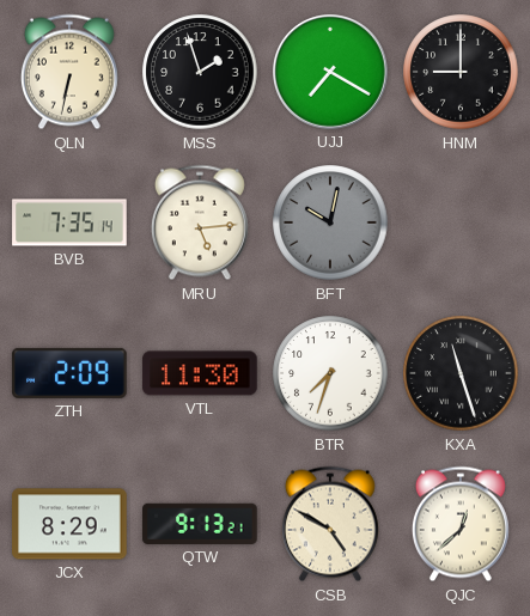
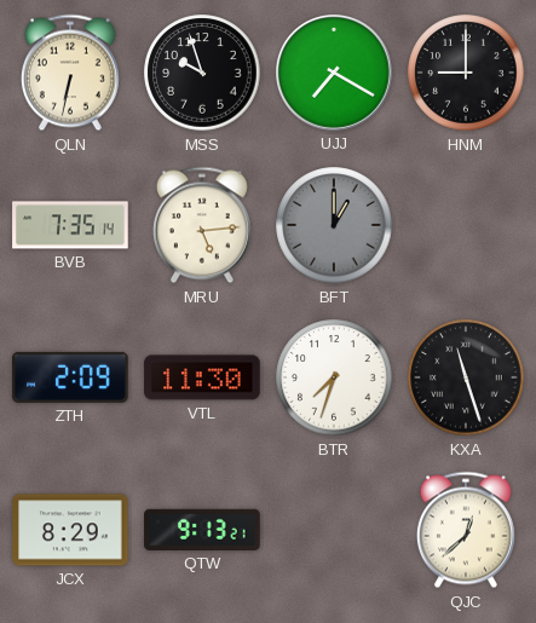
MSS: 1:57 -> 9:57
BFT: 10:02 -> 1:00
CSB: 4:50 -> none
